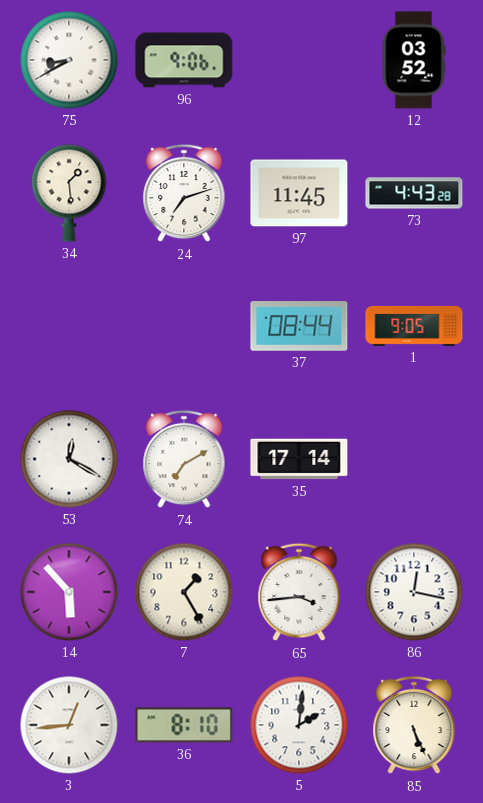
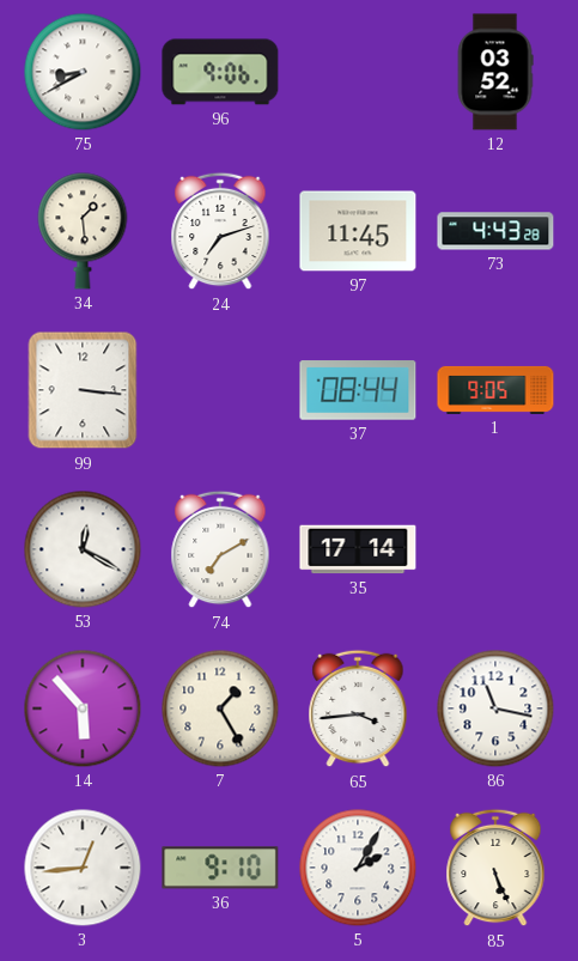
99: none -> 3:16
86: 12:17 -> 11:17
36: 8:10 -> 9:10
5: 2:01 -> 2:05
